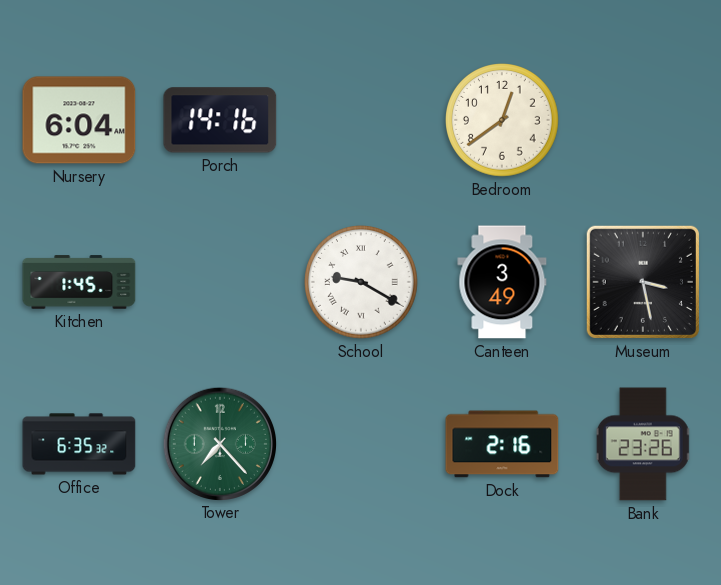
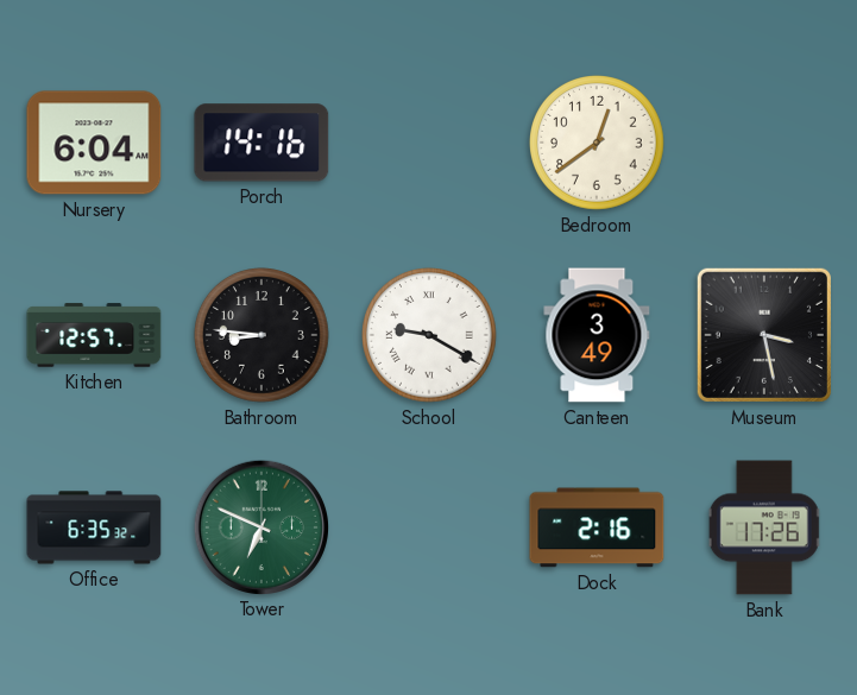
Kitchen: 1:45 -> 12:57
Bathroom: none -> 8:46
Tower: 7:23 -> 6:49
Bank: 23:26 -> 17:26
